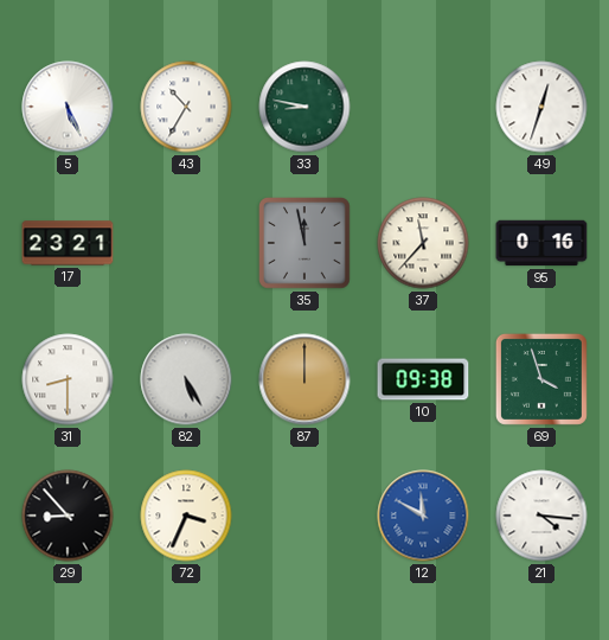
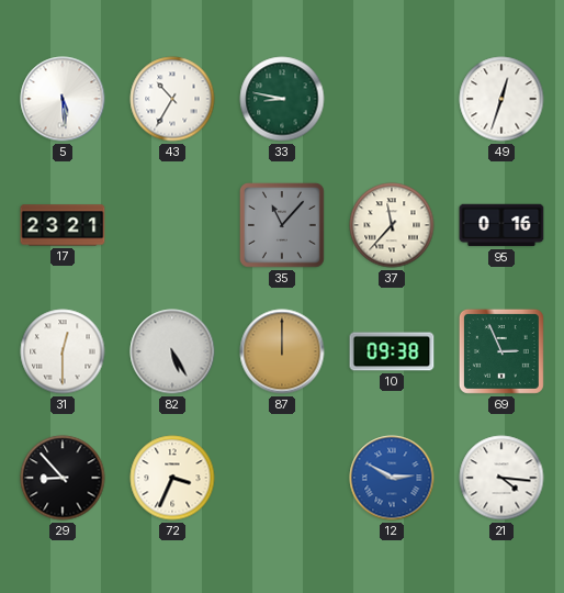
5: 5:26 -> 5:29
35: 11:58 -> 11:07
31: 8:30 -> 12:30
69: 3:57 -> 2:56
12: 11:50 -> 2:50
